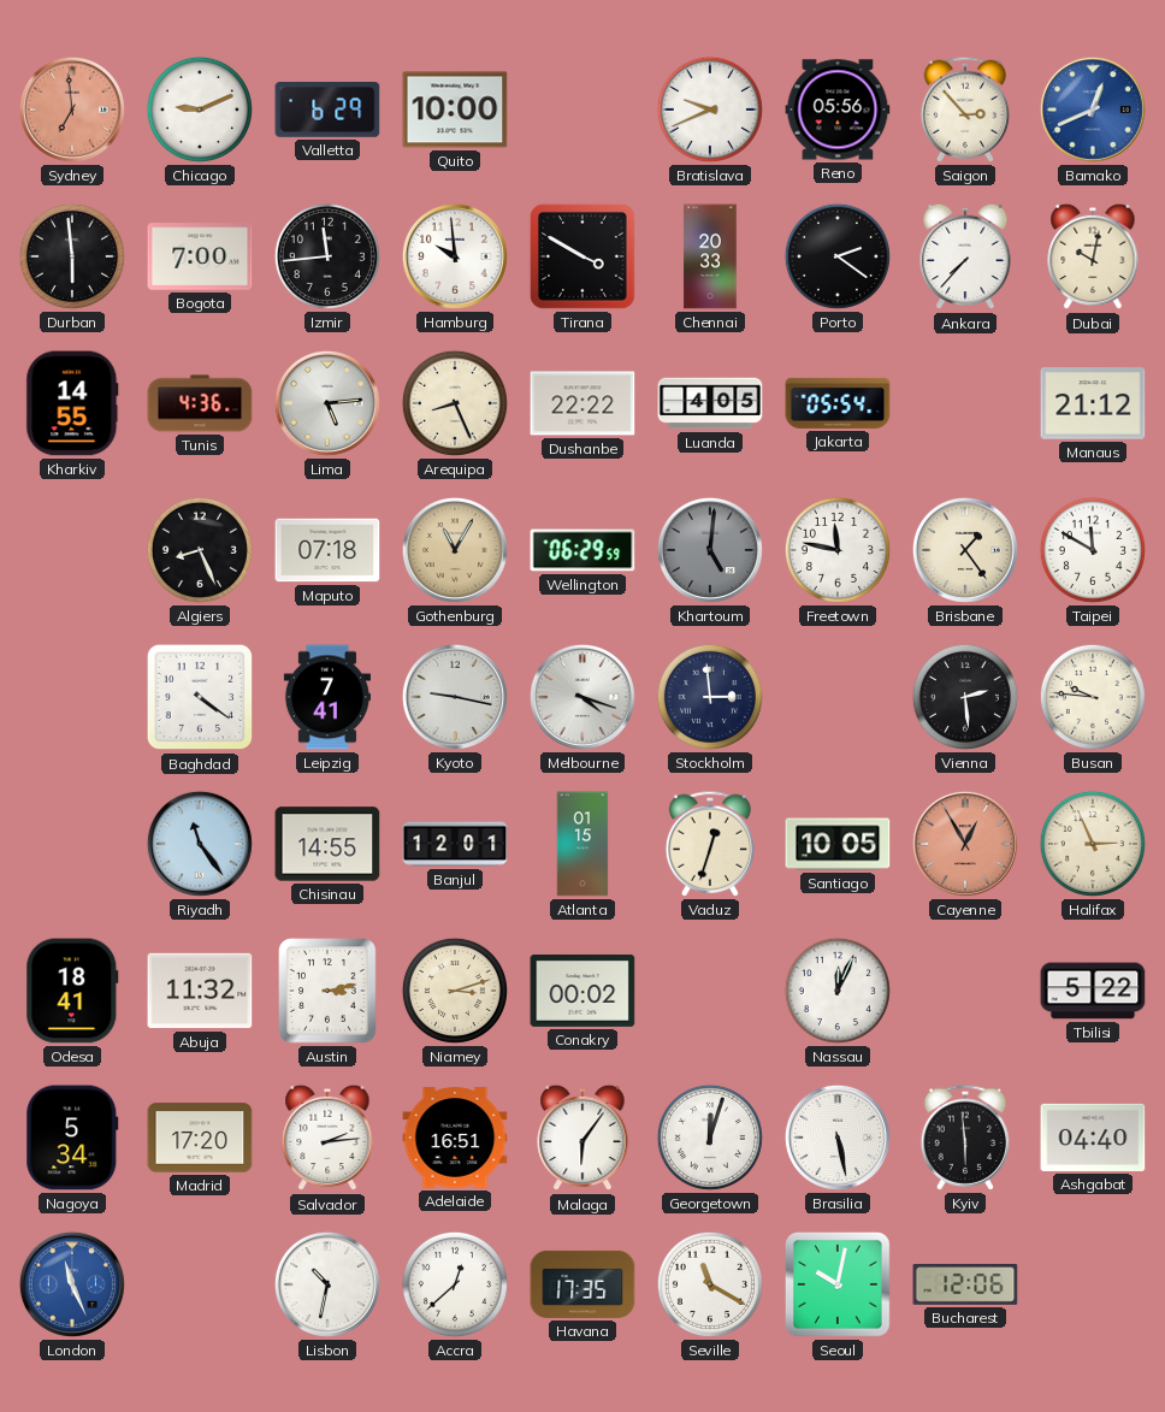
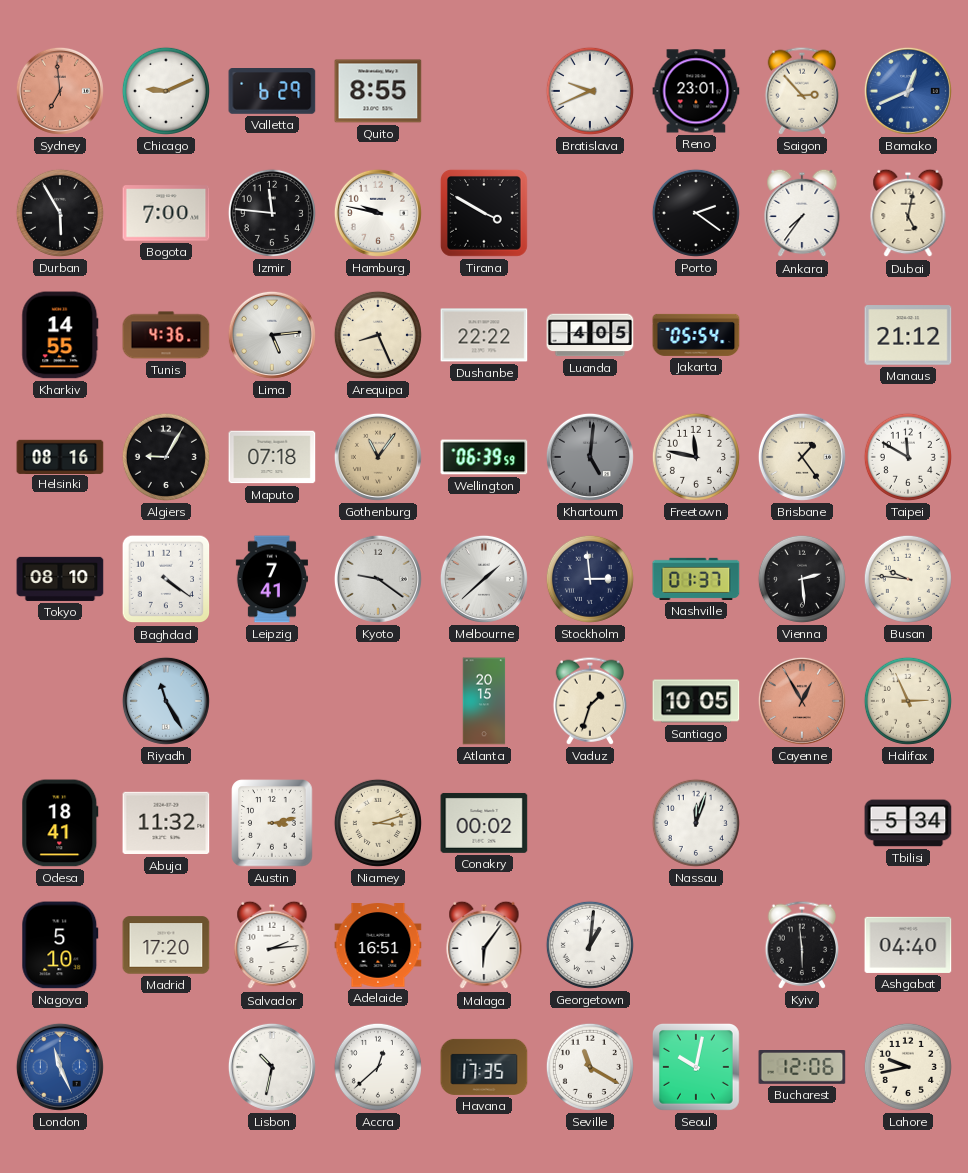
Quito: 10:00 -> 8:55
Reno: 05:56 -> 23:01
Durban: 5:59 -> 5:55
Izmir: 11:44 -> 11:46
Hamburg: 9:59 -> 9:47
Chennai: 20:33 -> none
Ankara: 7:37 -> 7:36
Dubai: 10:02 -> 5:02
Helsinki: none -> 08:16
Algiers: 8:26 -> 9:05
Gothenburg: 11:05 -> 11:06
Wellington: 06:29 -> 06:39
Tokyo: none -> 08:10
Kyoto: 9:17 -> 9:21
Melbourne: 4:18 -> 1:38
Nashville: none -> 01:37
Riyadh: 11:24 -> 11:25
Chisinau: 14:55 -> none
Banjul: 12:01 -> none
Atlanta: 01:15 -> 20:15
Vaduz: 12:33 -> 1:33
Nassau: 12:04 -> 12:03
Tbilisi: 5:22 -> 5:34
Nagoya: 5:34 -> 5:10
Georgetown: 12:03 -> 1:01
Brasilia: 5:28 -> none
Lahore: none -> 9:43
